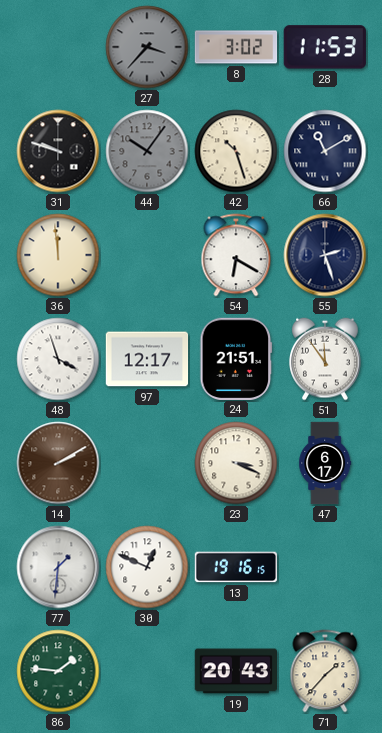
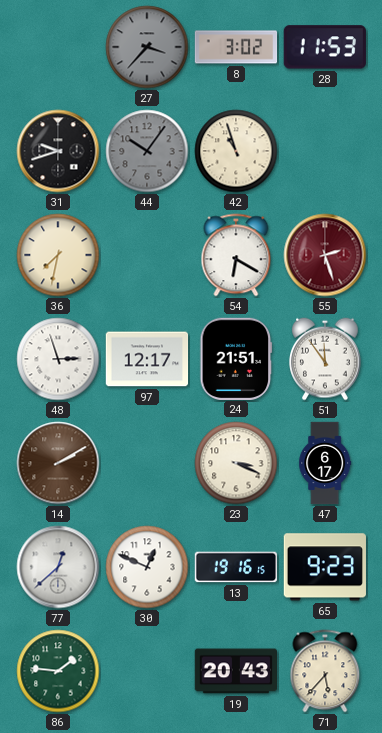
31: 9:48 -> 9:42
42: 10:27 -> 10:57
66: 11:10 -> none
36: 11:59 -> 7:32
55 dial: navy -> burgundy
48: 3:57 -> 2:57
77: 1:31 -> 12:38
65: none -> 9:23
71: 1:37 -> 5:37
